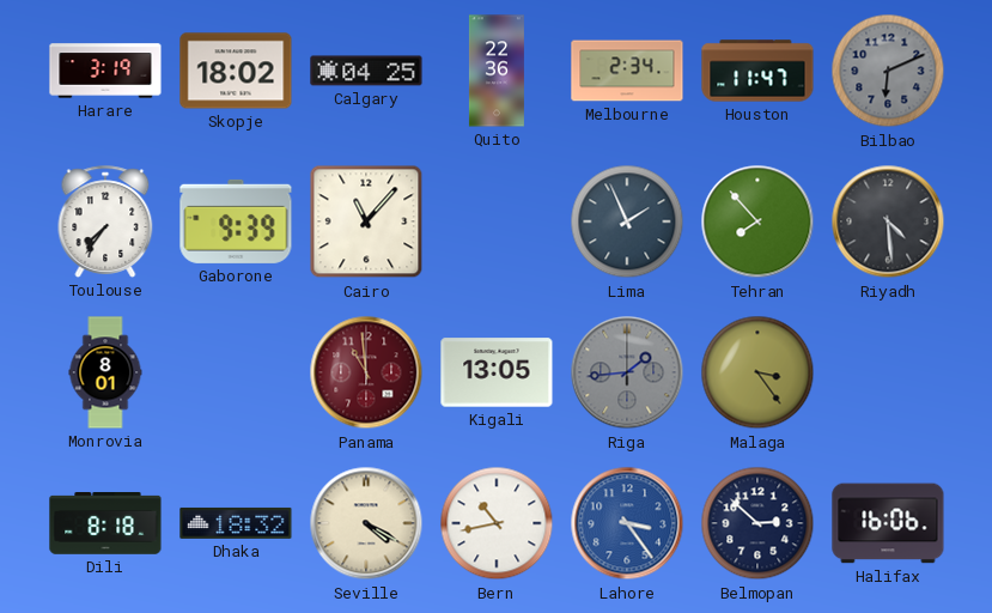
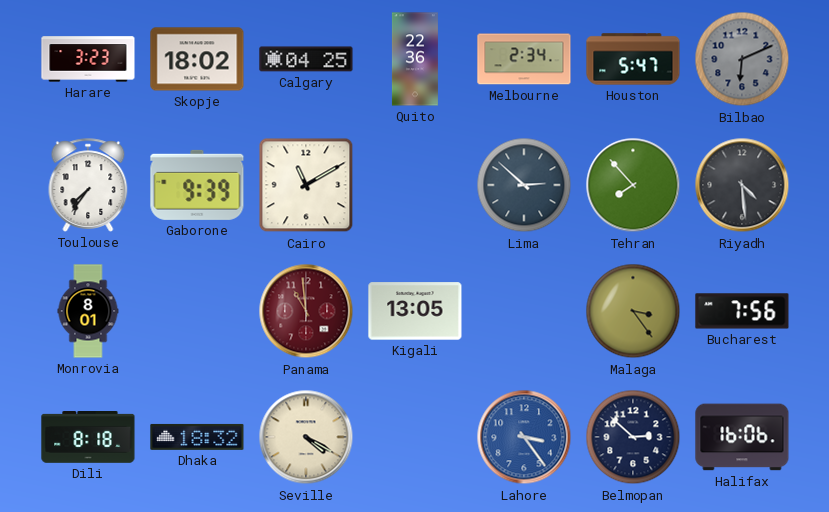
Harare: 3:19 -> 3:23
Houston: 11:47 -> 5:47
Cairo: 11:07 -> 11:10
Lima: 1:56 -> 2:52
Riga: 1:44 -> none
Bucharest: none -> 7:56
Bern: 10:43 -> none
